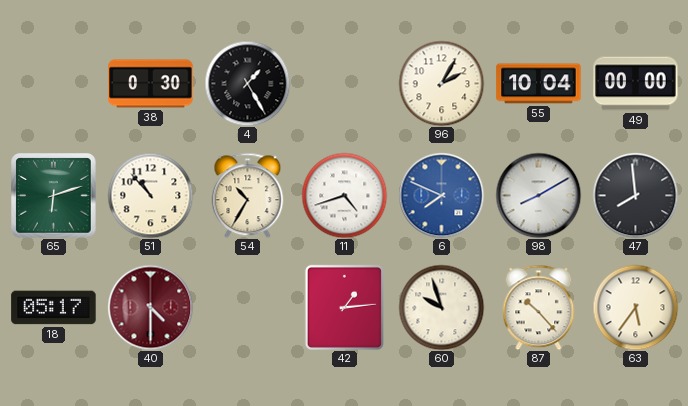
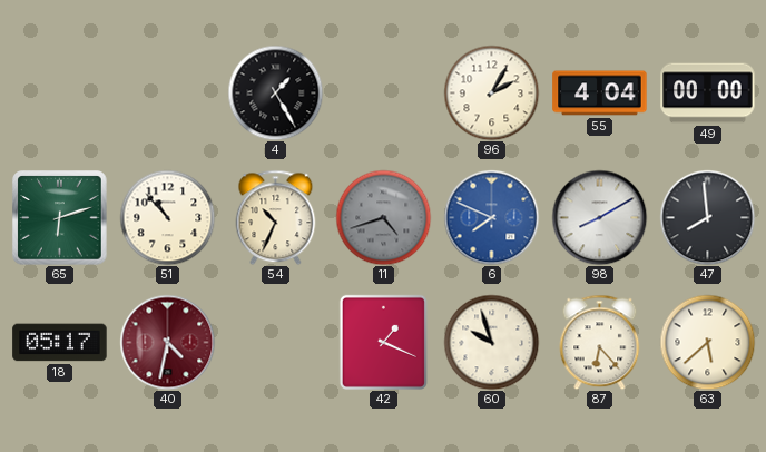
38: 0:30 -> none
55: 10:04 -> 4:04
54: 10:35 -> 10:34
11 dial: white -> grey
40: 4:30 -> 4:32
42: 1:14 -> 1:19
87: 10:23 -> 6:23
63: 5:36 -> 5:38
